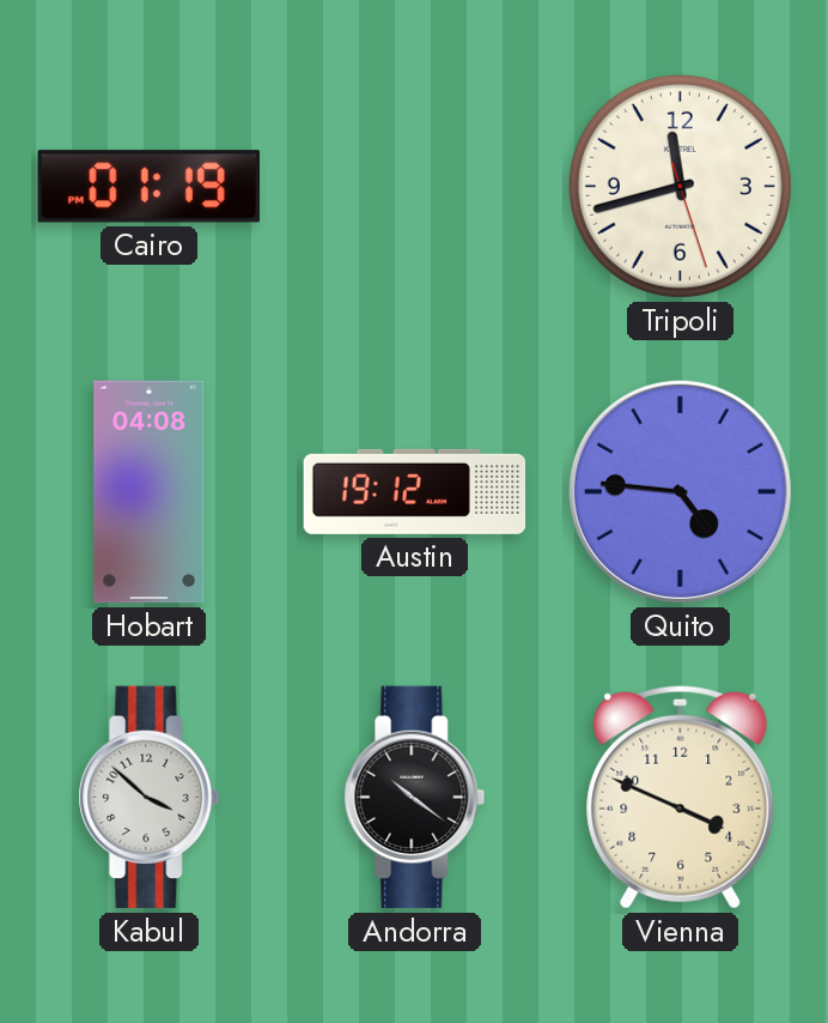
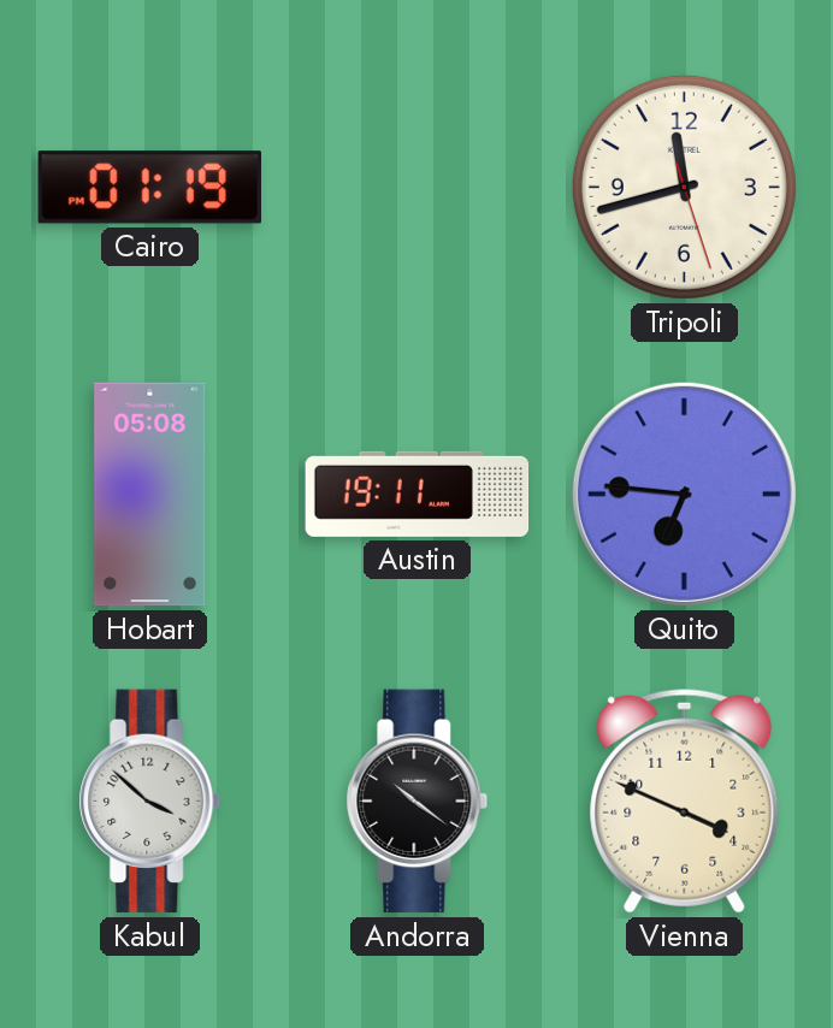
Hobart: 04:08 -> 05:08
Austin: 19:12 -> 19:11
Quito: 4:46 -> 6:46
